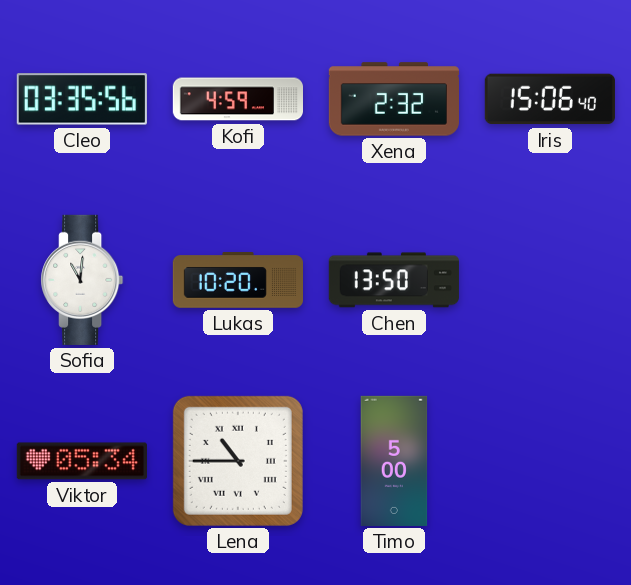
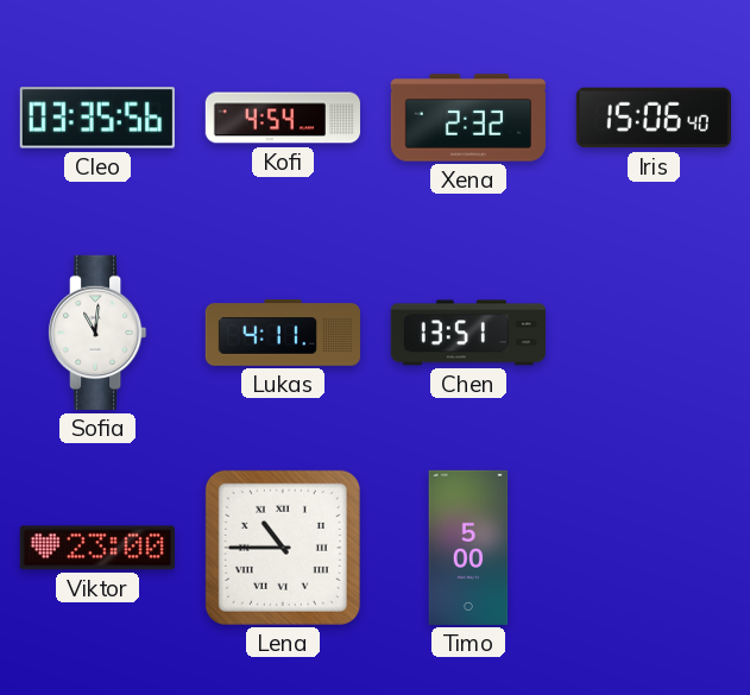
Kofi: 4:59 -> 4:54
Lukas: 10:20 -> 4:11
Chen: 13:50 -> 13:51
Viktor: 05:34 -> 23:00
